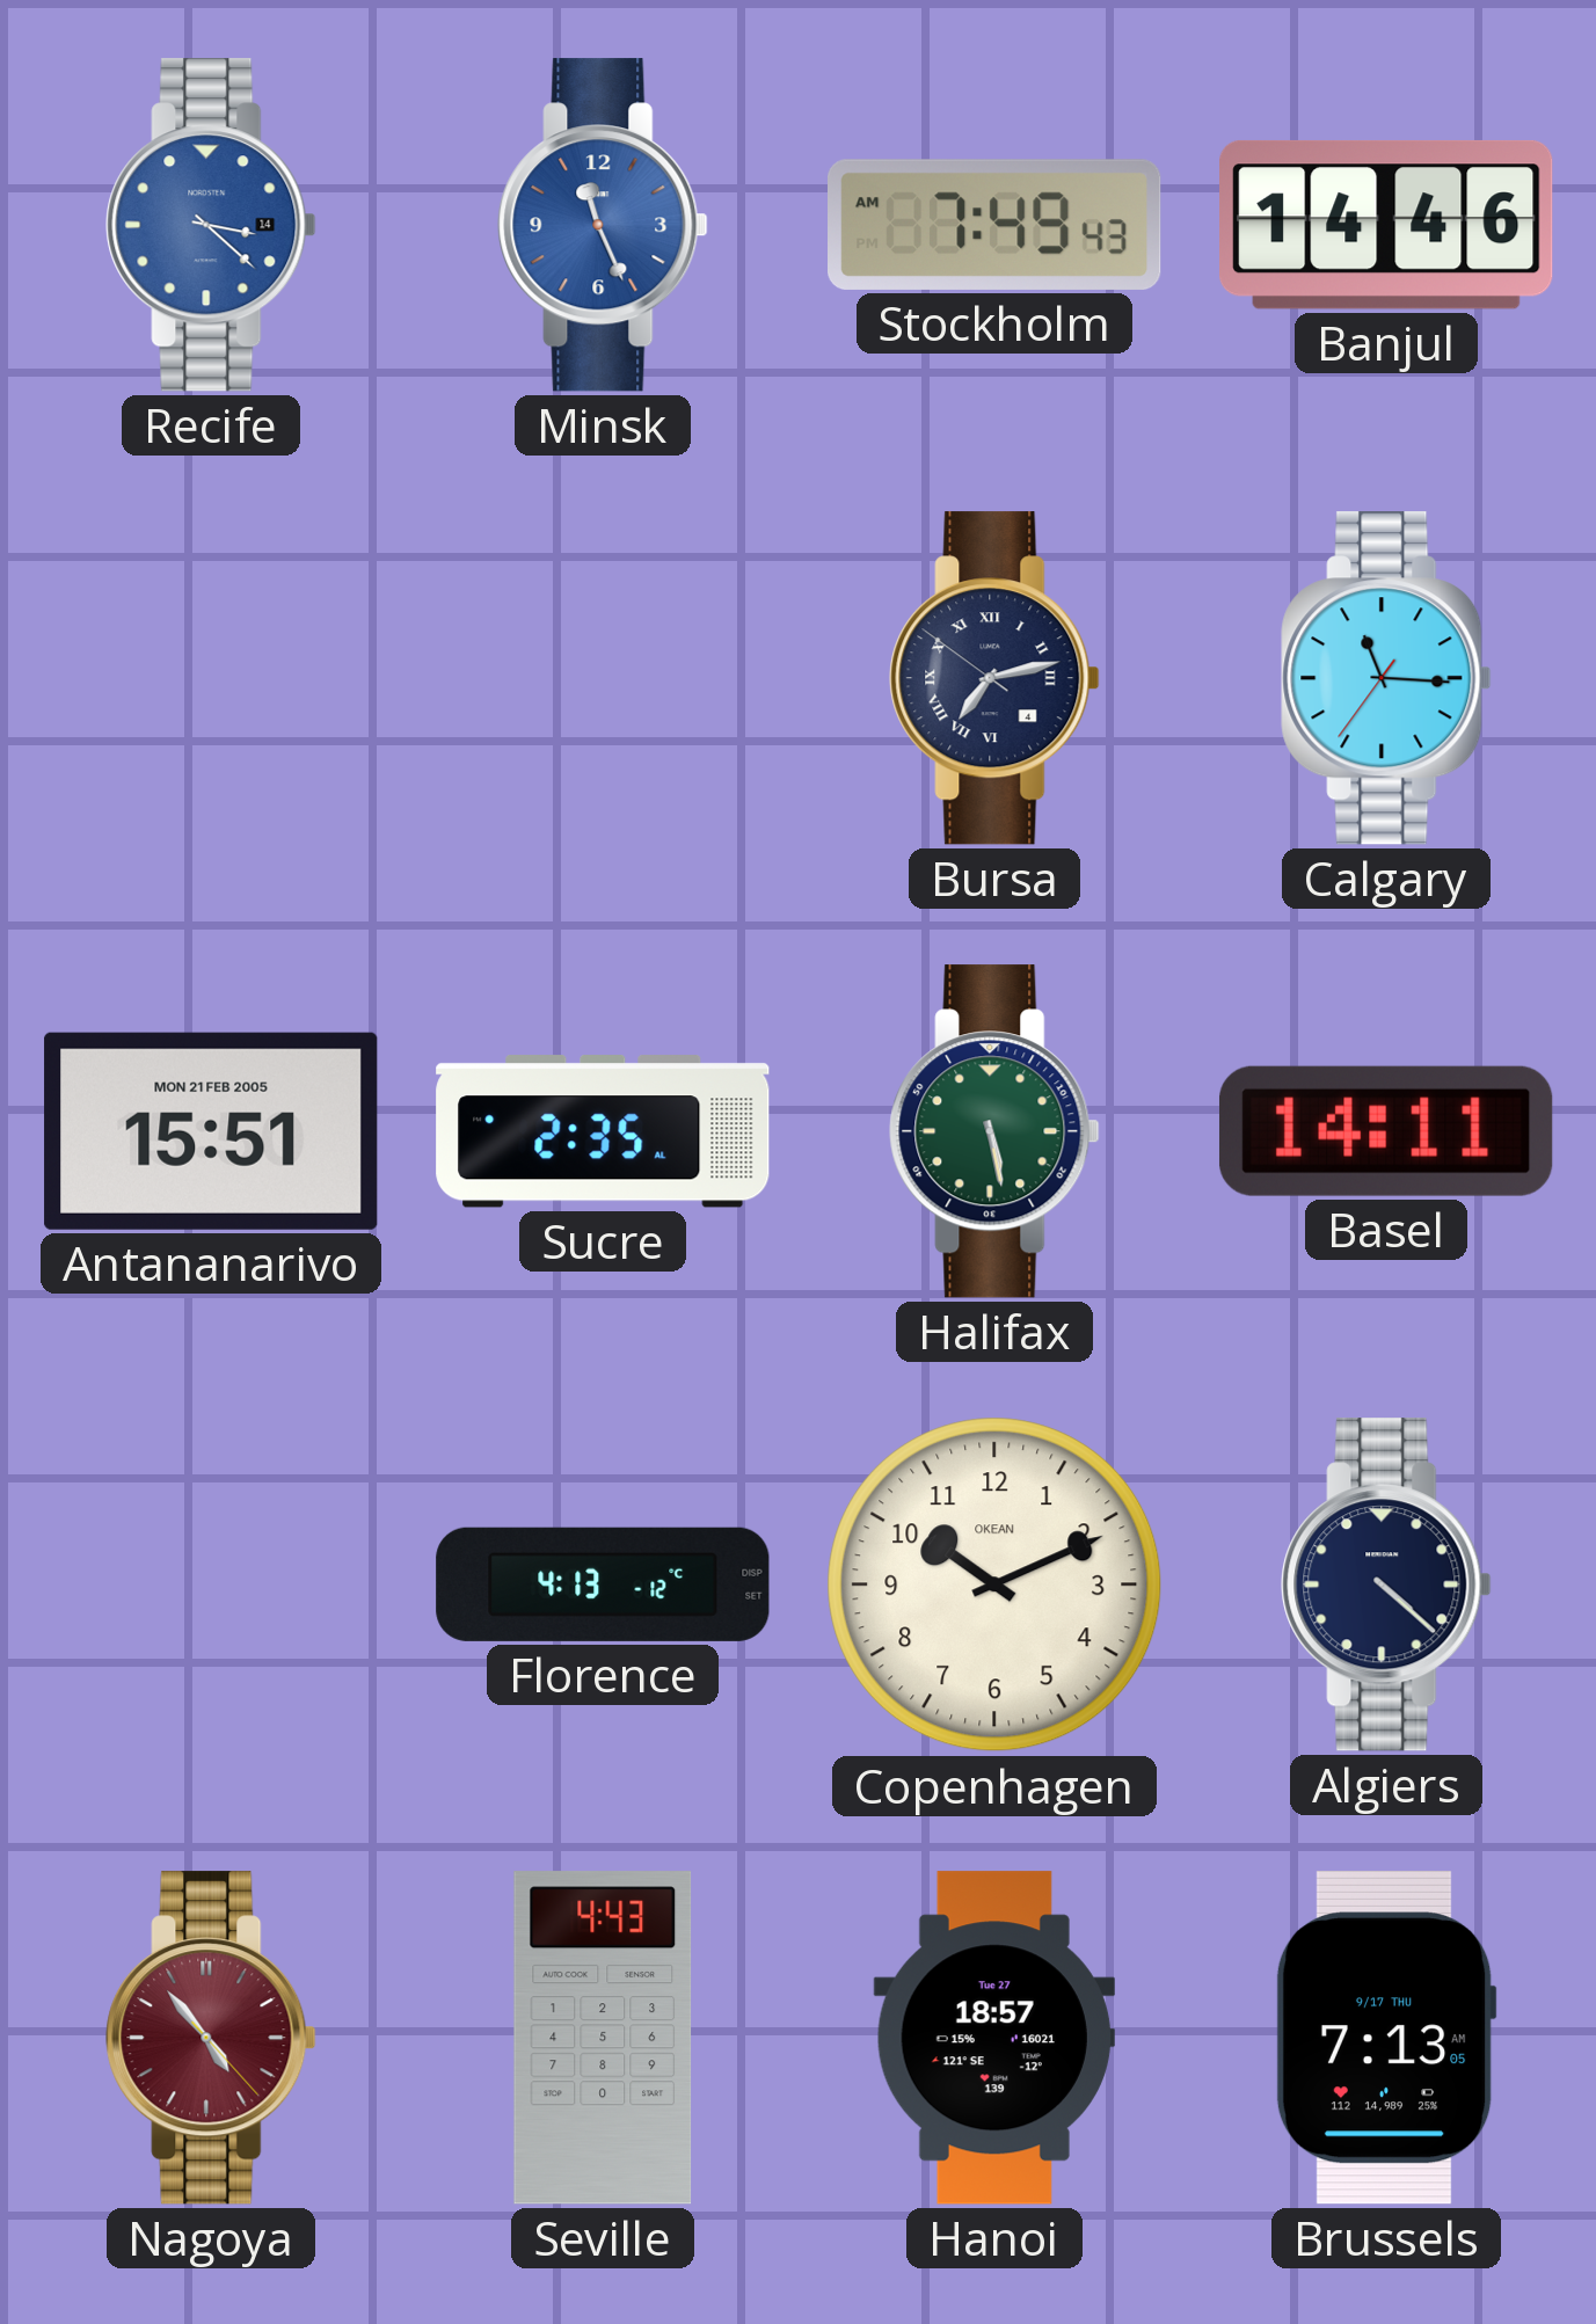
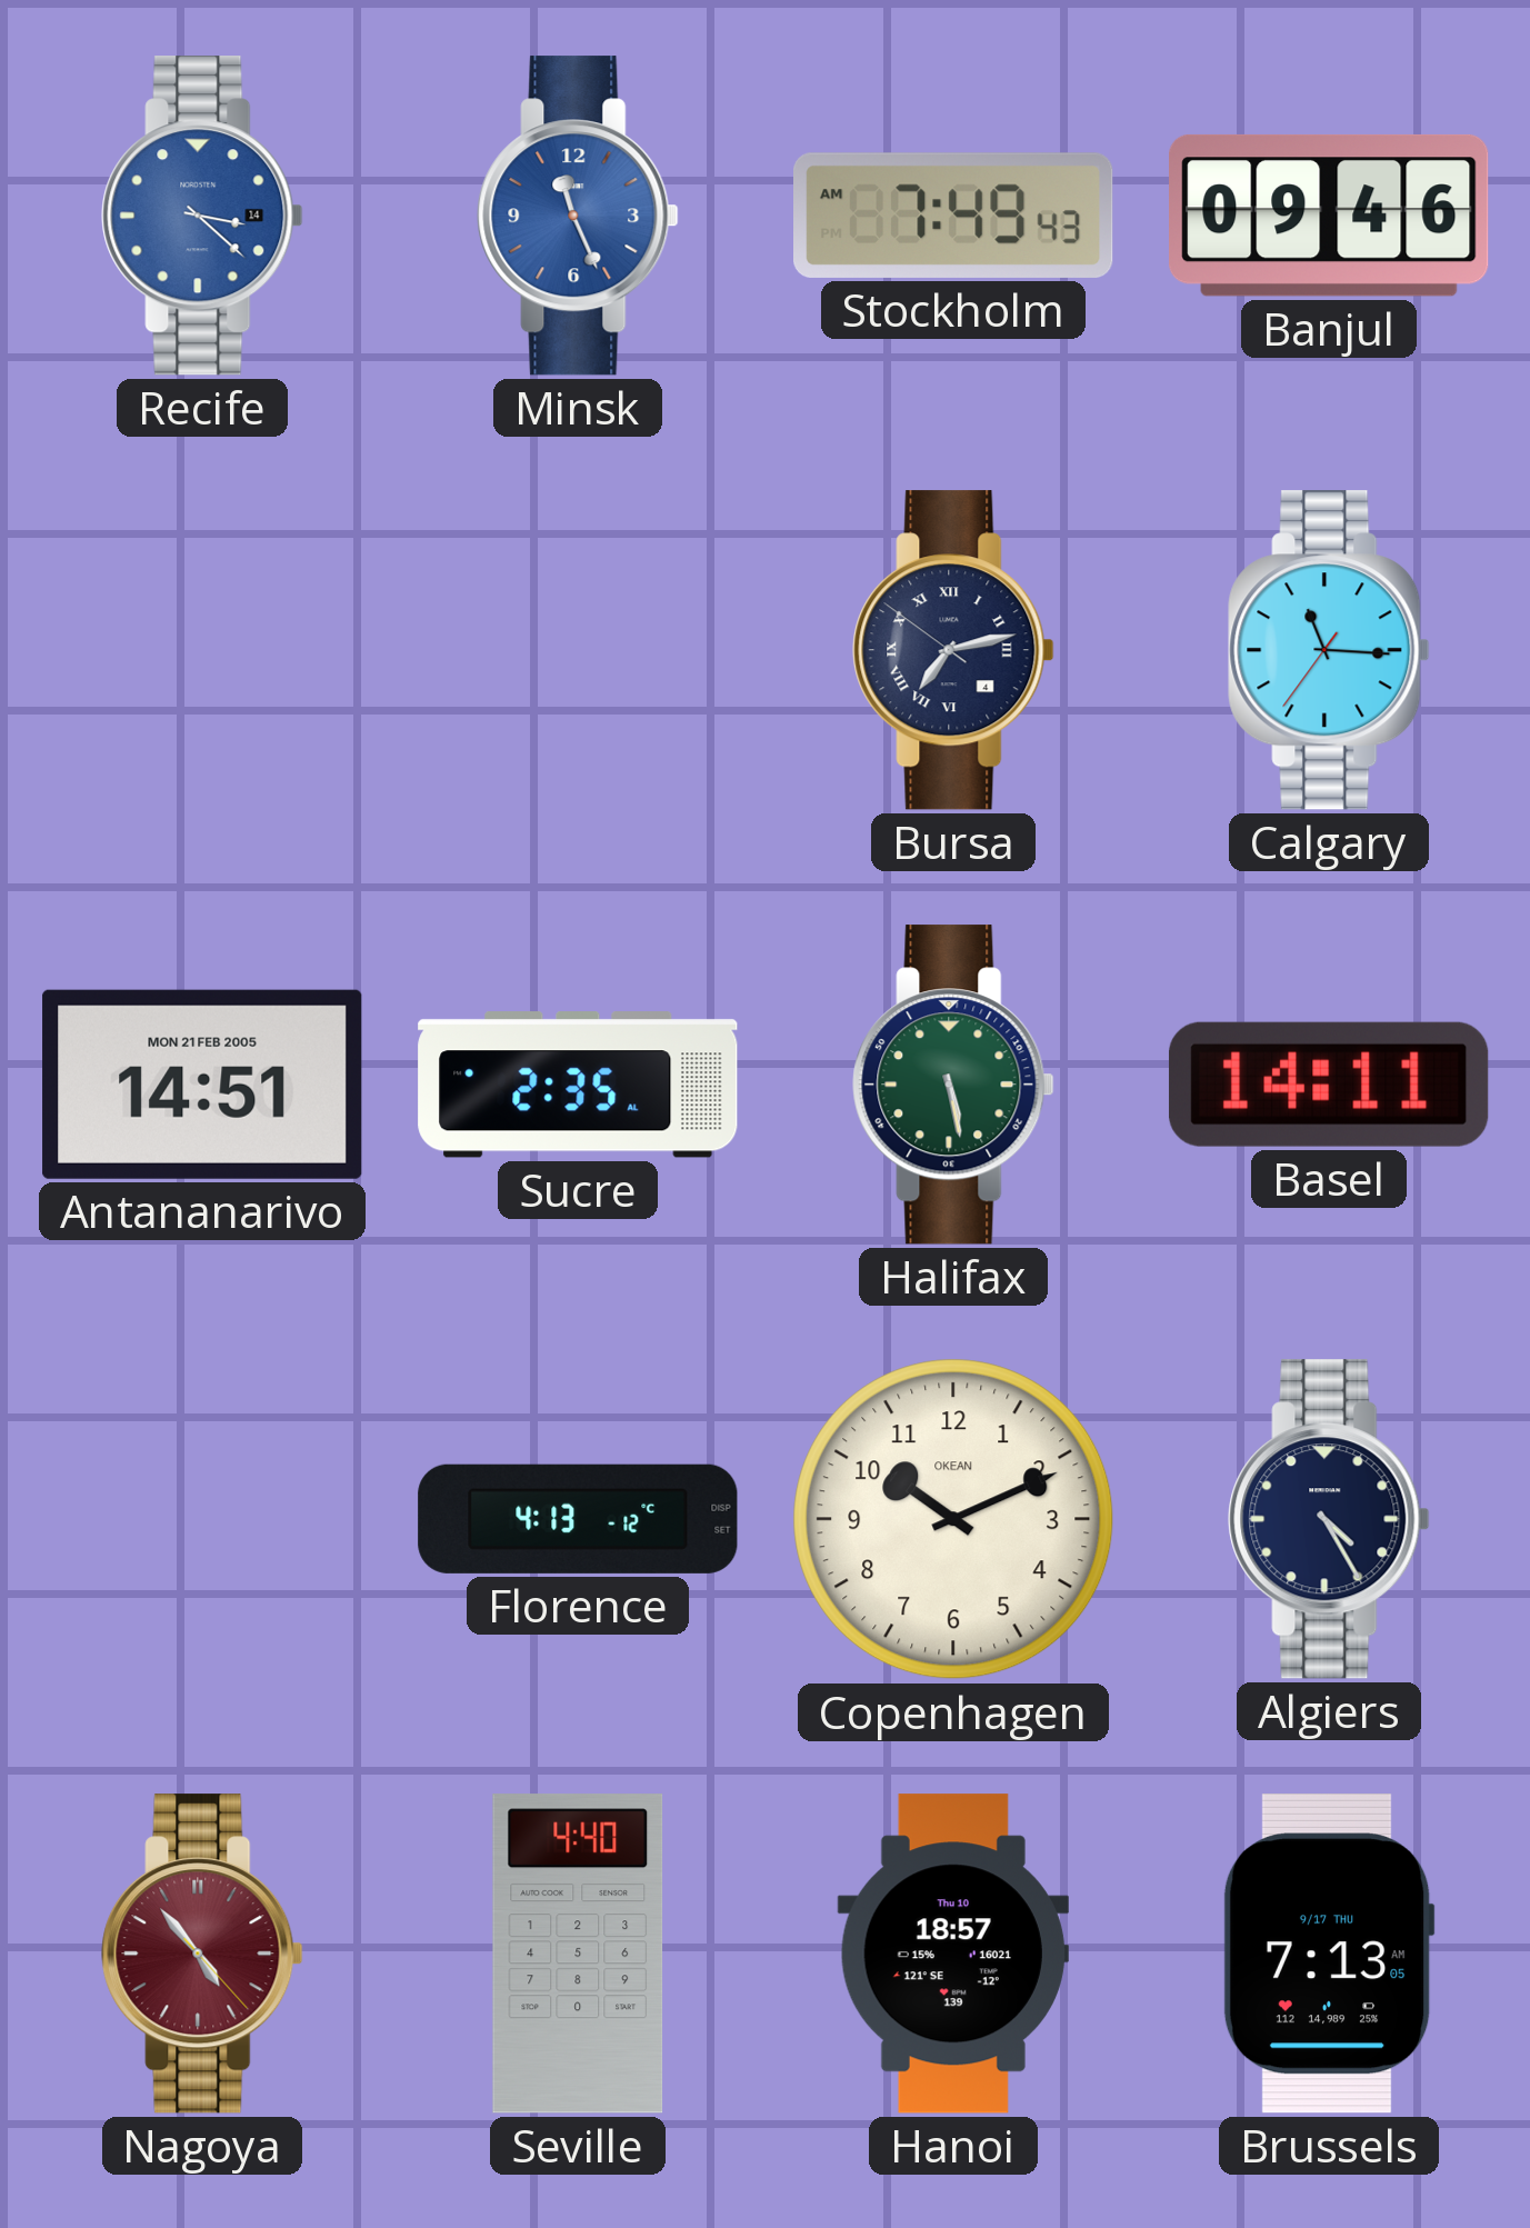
Banjul: 14:46 -> 09:46
Antananarivo: 15:51 -> 14:51
Algiers: 4:22 -> 4:25
Seville: 4:43 -> 4:40
Hanoi date: Tue 27 -> Thu 10
